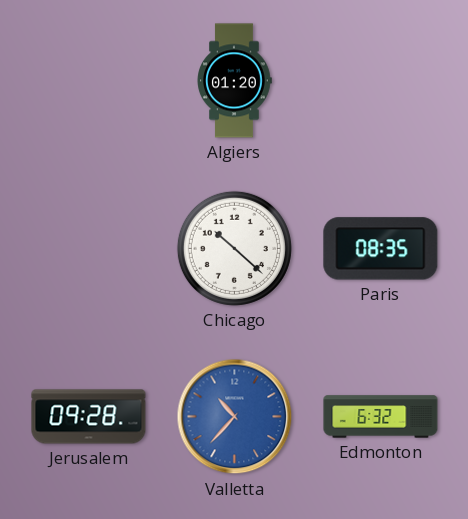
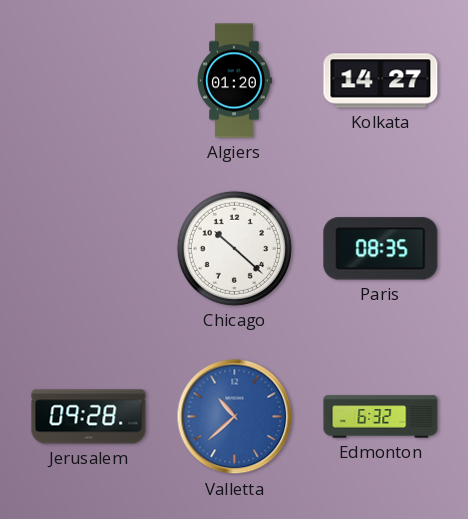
Kolkata: none -> 14:27
Valletta: 10:37 -> 10:38
